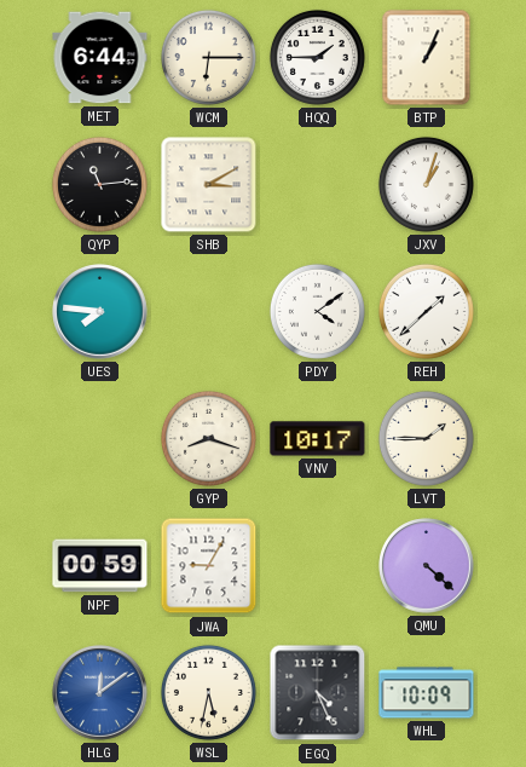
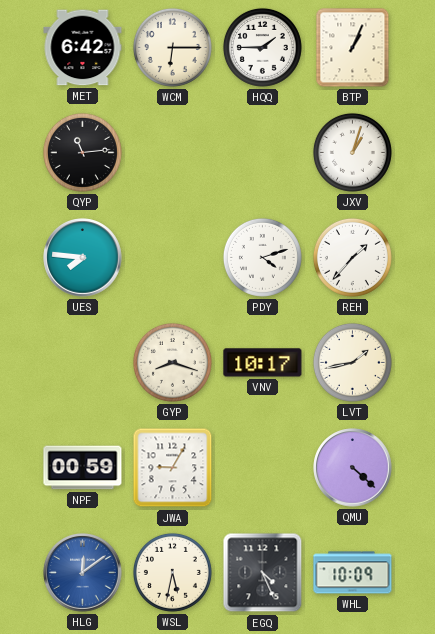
MET: 6:44 -> 6:42
SHB: 3:10 -> none
PDY: 4:09 -> 4:12
REH: 1:38 -> 1:37
LVT: 1:45 -> 1:43
